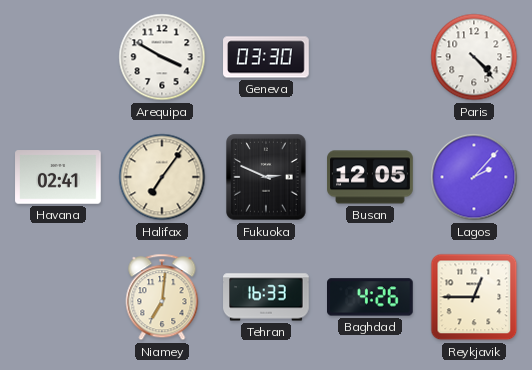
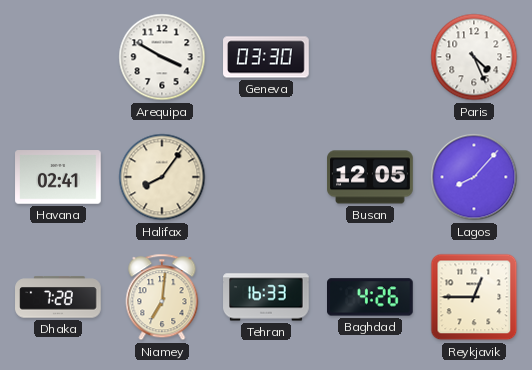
Paris: 4:23 -> 4:26
Halifax: 7:06 -> 8:06
Fukuoka: 2:49 -> none
Lagos: 2:07 -> 8:07
Dhaka: none -> 7:28
